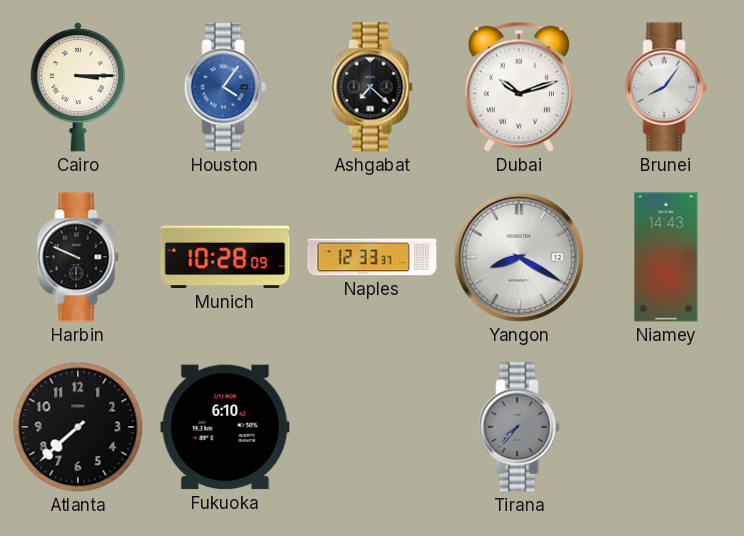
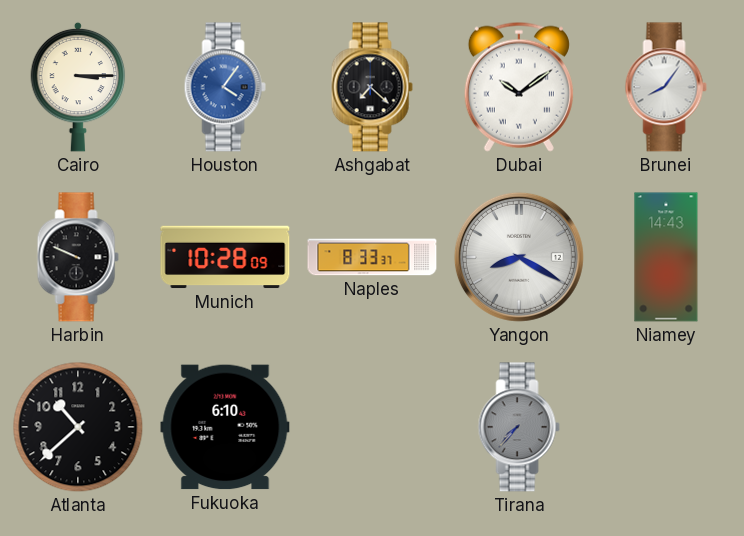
Dubai: 10:12 -> 10:09
Naples: 12:33 -> 8:33
Atlanta: 7:38 -> 10:38
